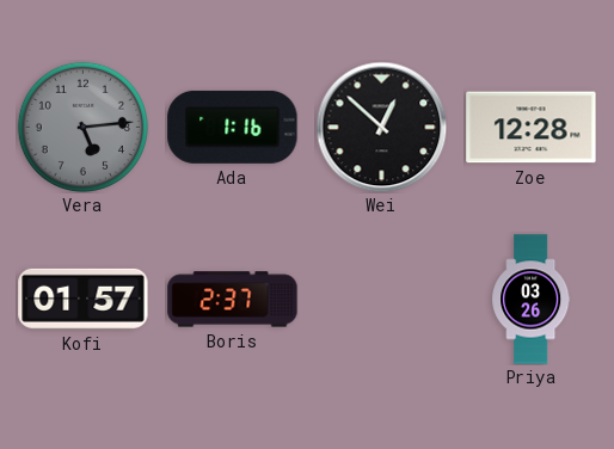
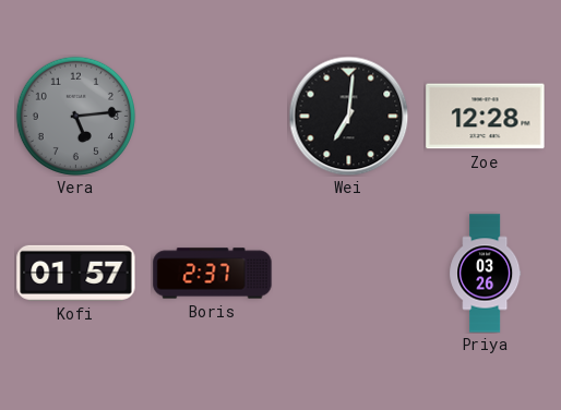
Ada: 1:16 -> none
Wei: 12:52 -> 7:01
